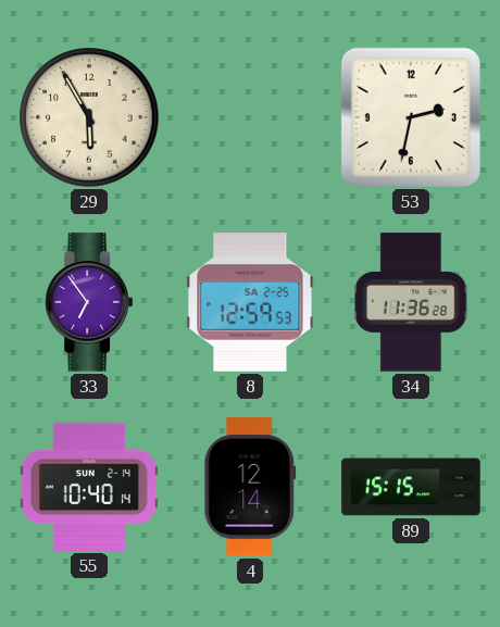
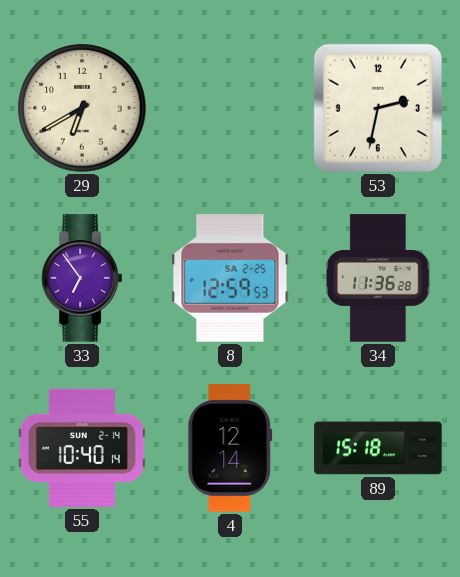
29: 5:55 -> 6:40
89: 15:15 -> 15:18
